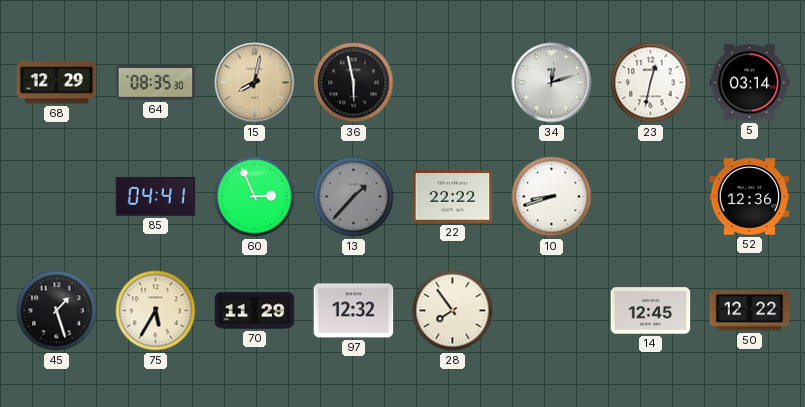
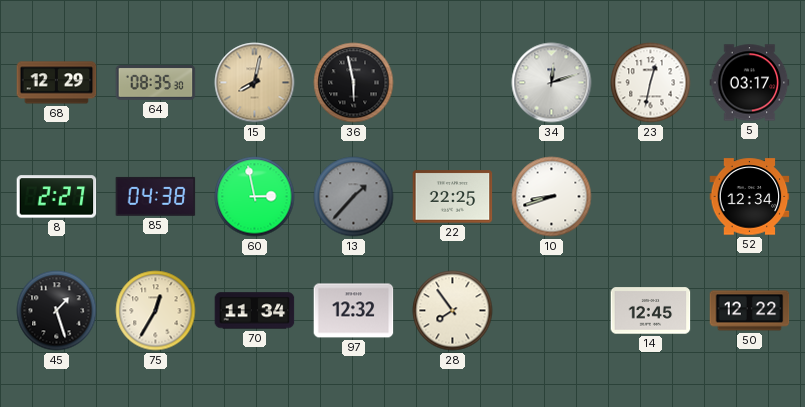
5: 03:14 -> 03:17
8: none -> 2:27
85: 04:41 -> 04:38
60: 2:56 -> 2:58
22: 22:22 -> 22:25
52: 12:36 -> 12:34
75: 5:35 -> 12:35
70: 11:29 -> 11:34
